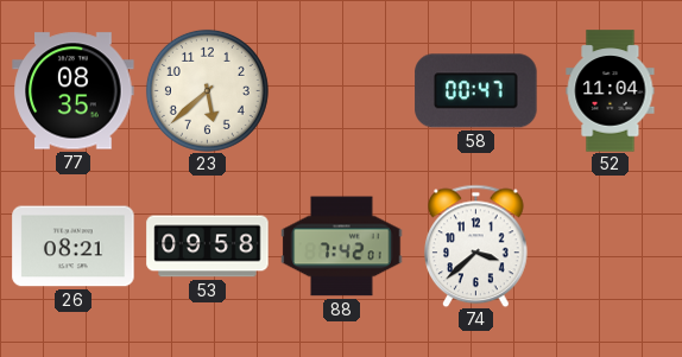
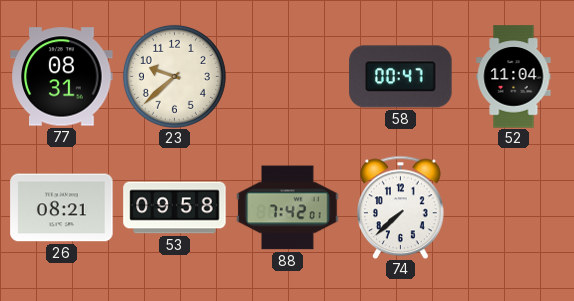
77: 08:35 -> 08:31
23: 5:38 -> 9:38
74: 3:38 -> 7:38
